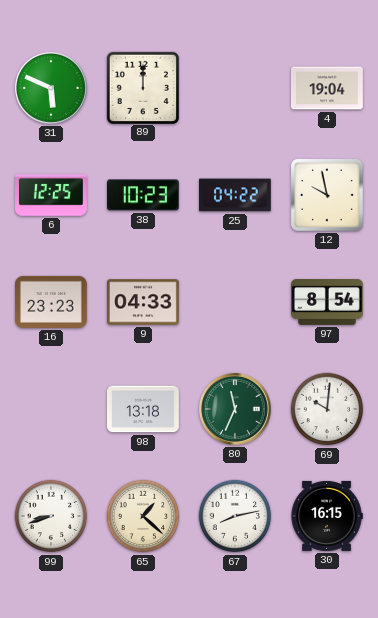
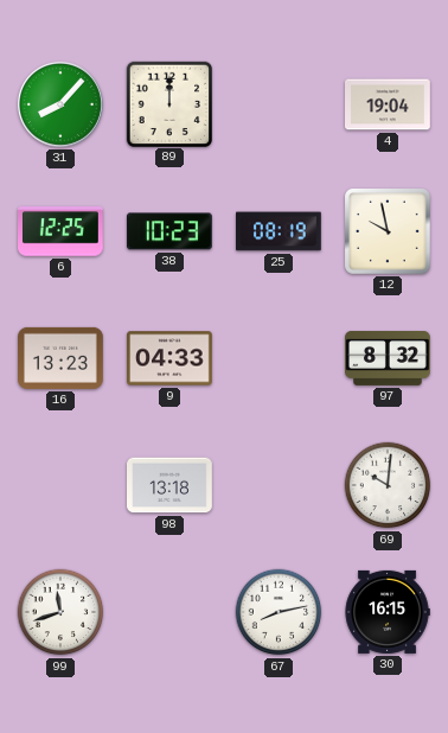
31: 5:49 -> 8:07
25: 04:22 -> 08:19
16: 23:23 -> 13:23
97: 8:54 -> 8:32
80: 11:34 -> none
99: 8:42 -> 11:42
65: 1:22 -> none
